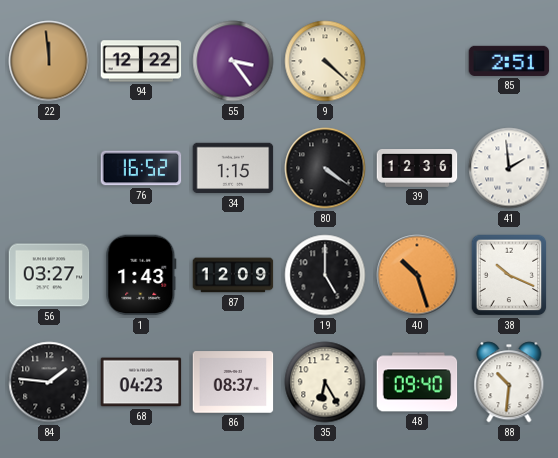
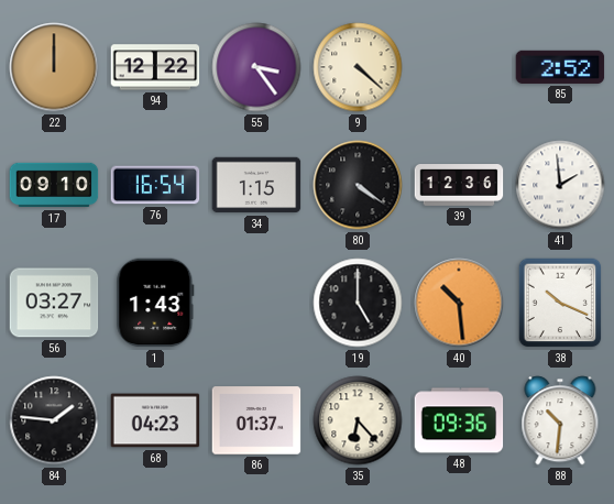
22: 11:59 -> 12:00
85: 2:51 -> 2:52
17: none -> 09:10
76: 16:52 -> 16:54
87: 12:09 -> none
40: 10:27 -> 10:29
86: 08:37 -> 01:37
35: 6:25 -> 6:23
48: 09:40 -> 09:36
